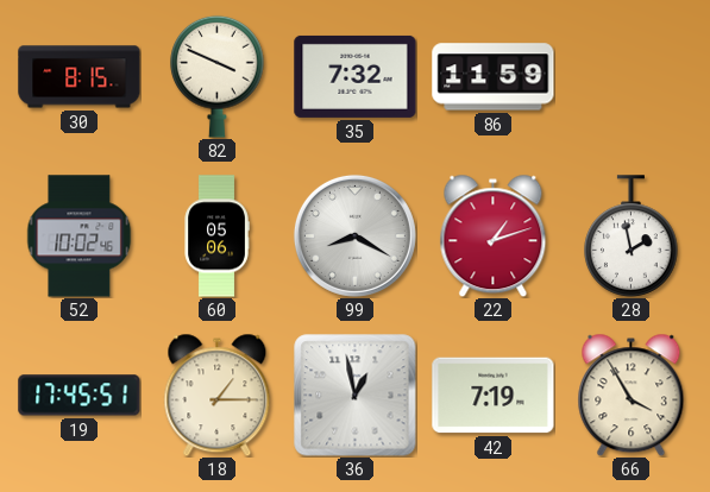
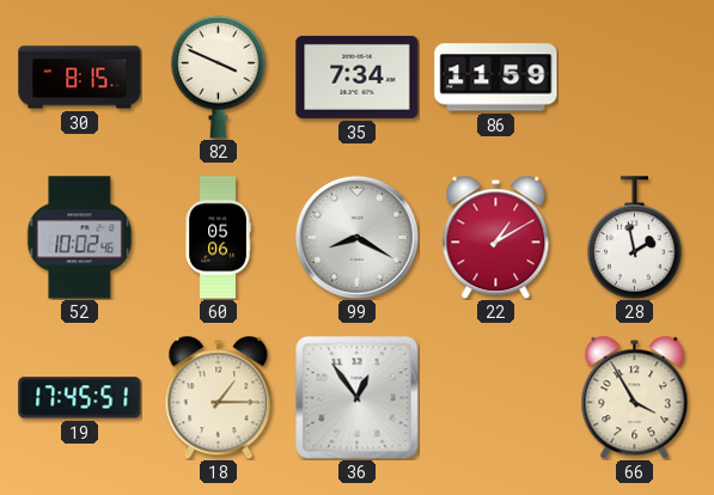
35: 7:32 -> 7:34
22: 1:12 -> 1:10
36: 12:58 -> 12:54
42: 7:19 -> none
